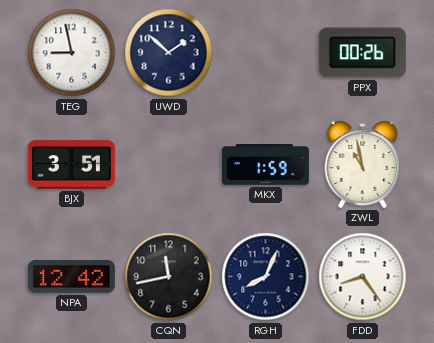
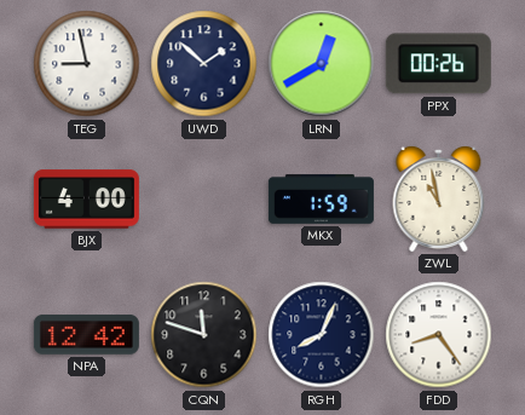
LRN: none -> 12:40
BJX: 3:51 -> 4:00
CQN: 11:43 -> 11:48
